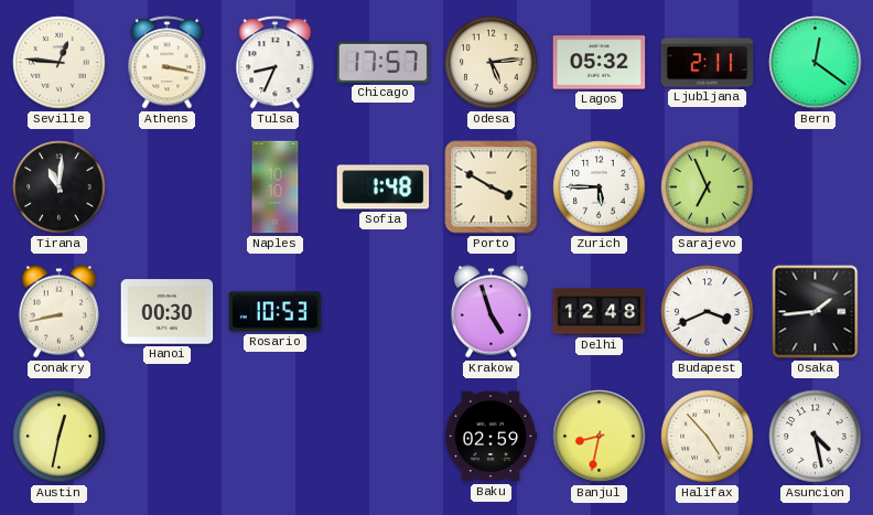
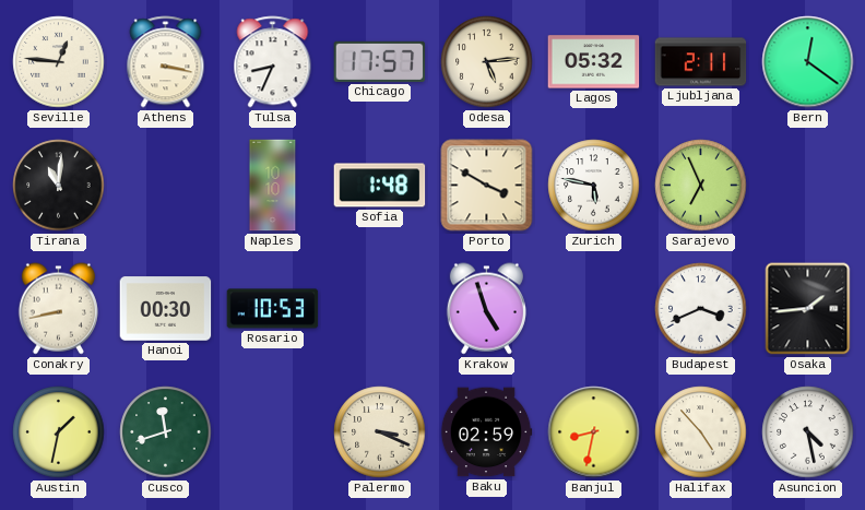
Zurich: 5:45 -> 5:47
Delhi: 12:48 -> none
Austin: 12:32 -> 1:32
Cusco: none -> 11:42
Palermo: none -> 3:19
